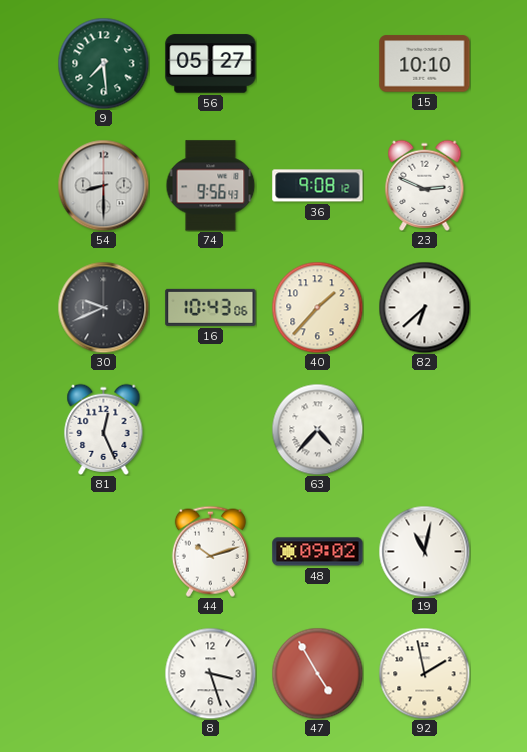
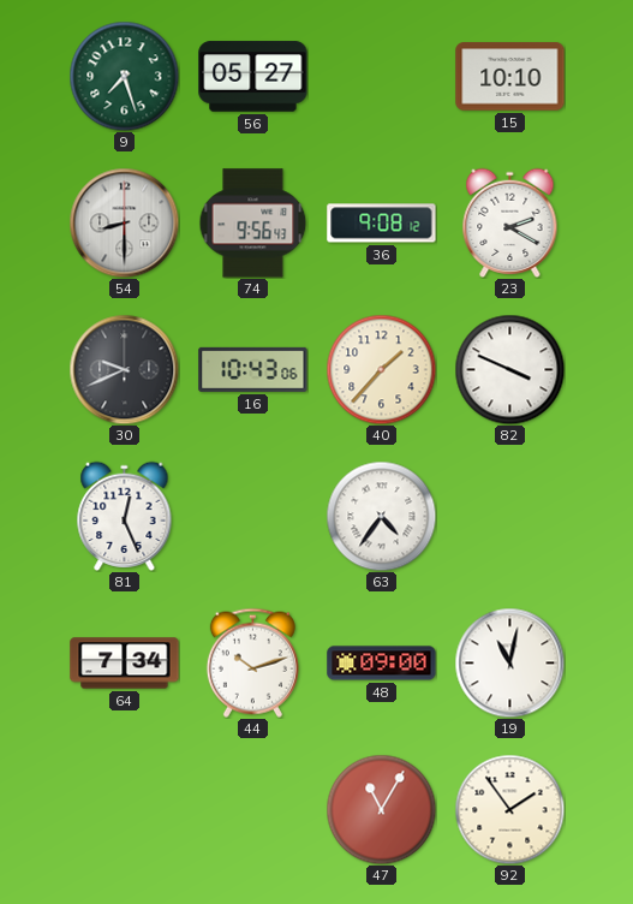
9: 7:29 -> 7:27
23: 2:49 -> 2:20
82: 6:38 -> 3:49
63: 4:37 -> 4:36
64: none -> 7:34
48: 09:02 -> 09:00
8: 3:27 -> none
47: 4:55 -> 11:05
92: 1:58 -> 1:54
